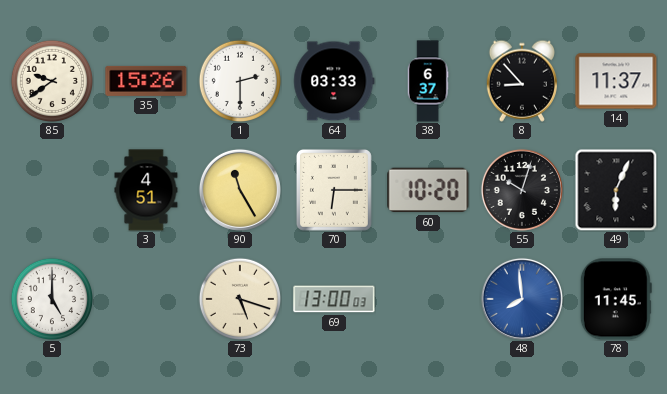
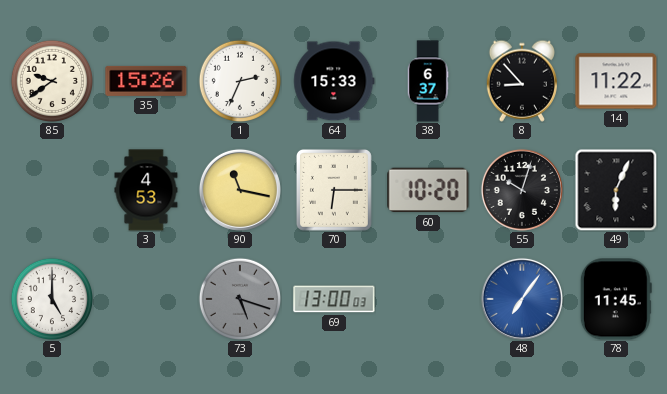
1: 2:30 -> 2:34
64: 03:33 -> 15:33
14: 11:37 -> 11:22
3: 4:51 -> 4:53
90: 11:25 -> 11:17
73 dial: cream -> grey
48: 7:59 -> 7:06
